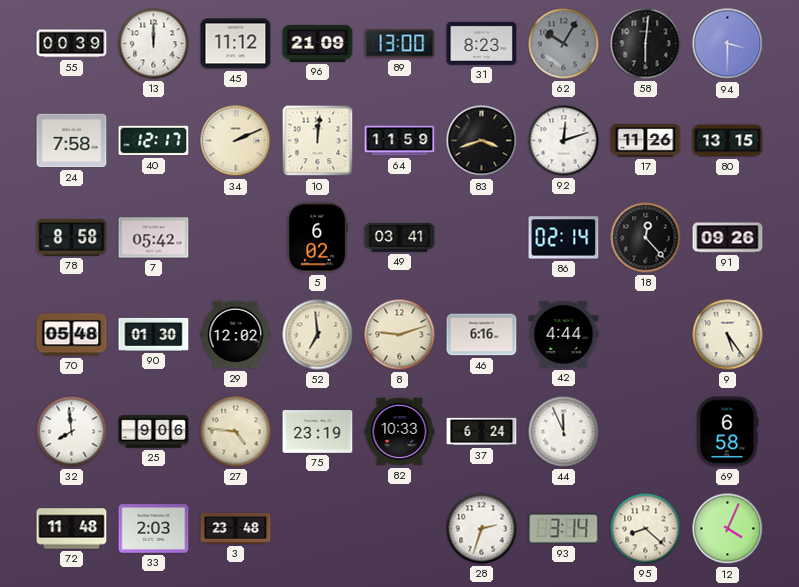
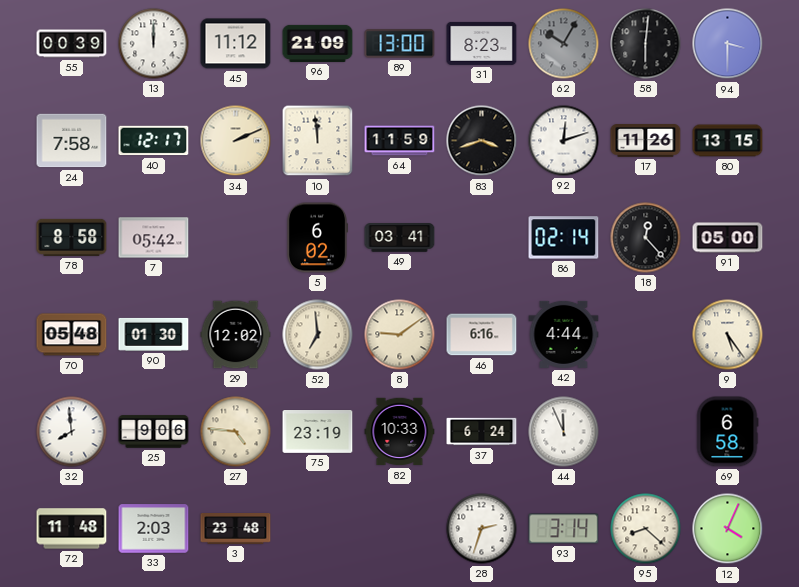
10: 12:01 -> 11:59
91: 09:26 -> 05:00
8: 9:12 -> 9:09
